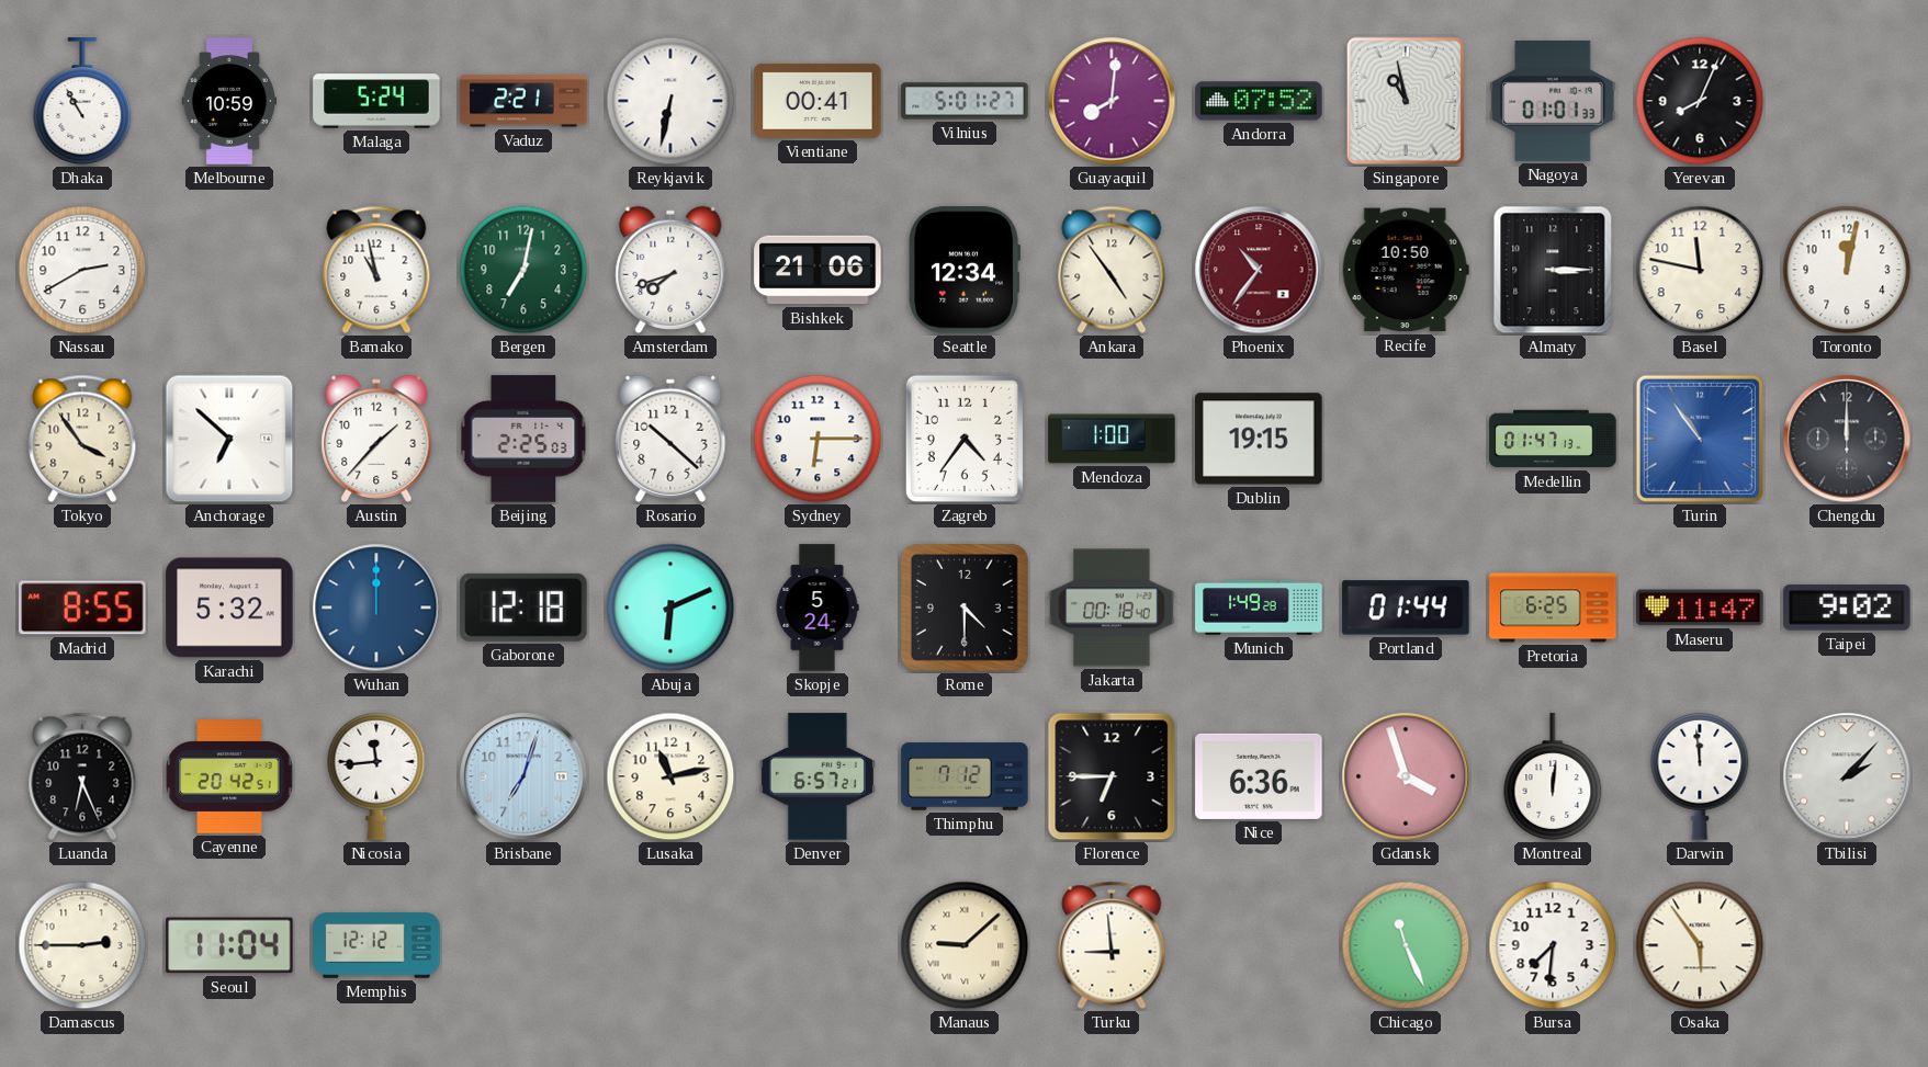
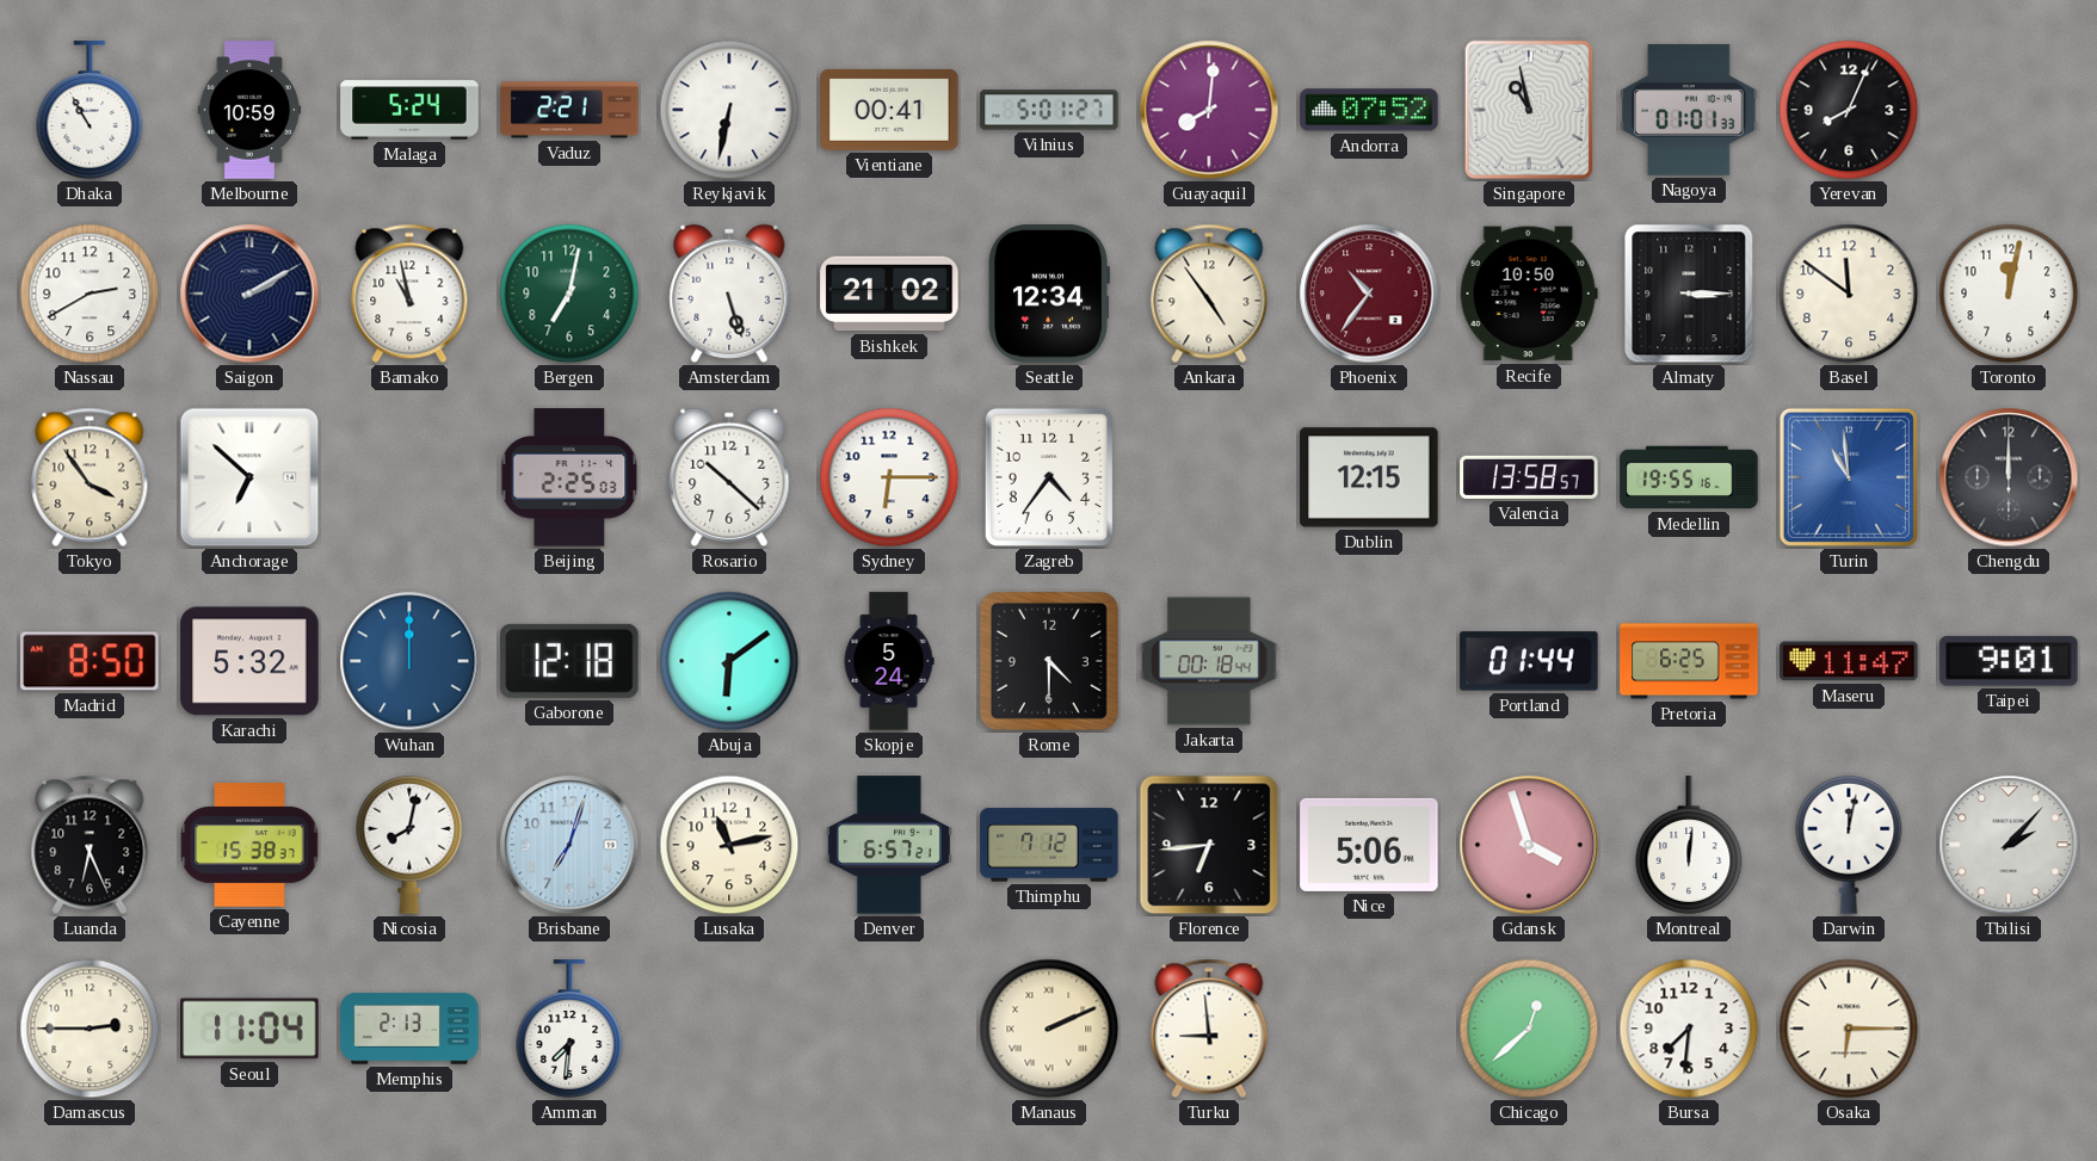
Saigon: none -> 2:10
Amsterdam: 7:42 -> 5:27
Bishkek: 21:06 -> 21:02
Basel: 11:47 -> 11:51
Austin: 1:37 -> none
Mendoza: 1:00 -> none
Dublin: 19:15 -> 12:15
Valencia: none -> 13:58
Medellin: 01:47 -> 19:55
Turin: 10:54 -> 10:59
Madrid: 8:55 -> 8:50
Abuja: 6:11 -> 6:09
Jakarta: 00:18:40 -> 00:18:44
Munich: 1:49 -> none
Taipei: 9:02 -> 9:01
Cayenne: 20:42 -> 15:38
Nicosia: 11:44 -> 8:02
Florence: 6:45 -> 6:44
Nice: 6:36 -> 5:06
Darwin: 11:59 -> 12:02
Memphis: 12:12 -> 2:13
Amman: none -> 7:31
Manaus: 9:08 -> 2:11
Chicago: 11:26 -> 12:38
Osaka: 5:54 -> 6:15
